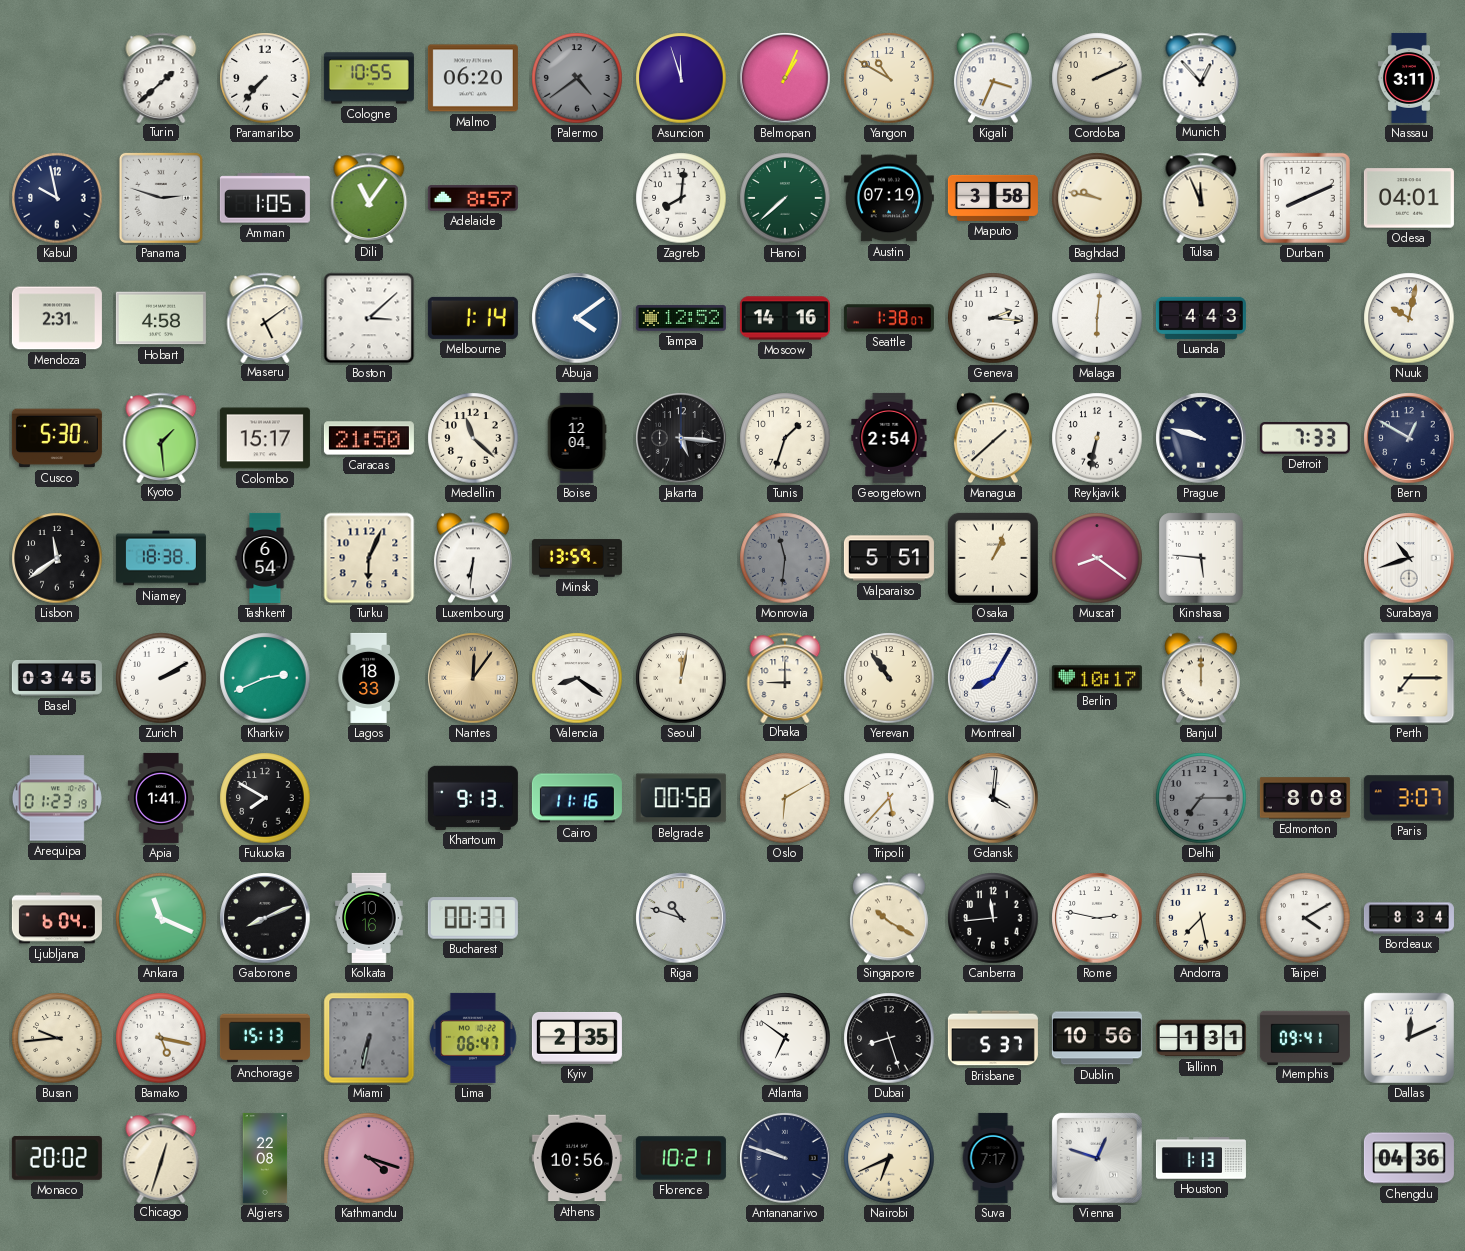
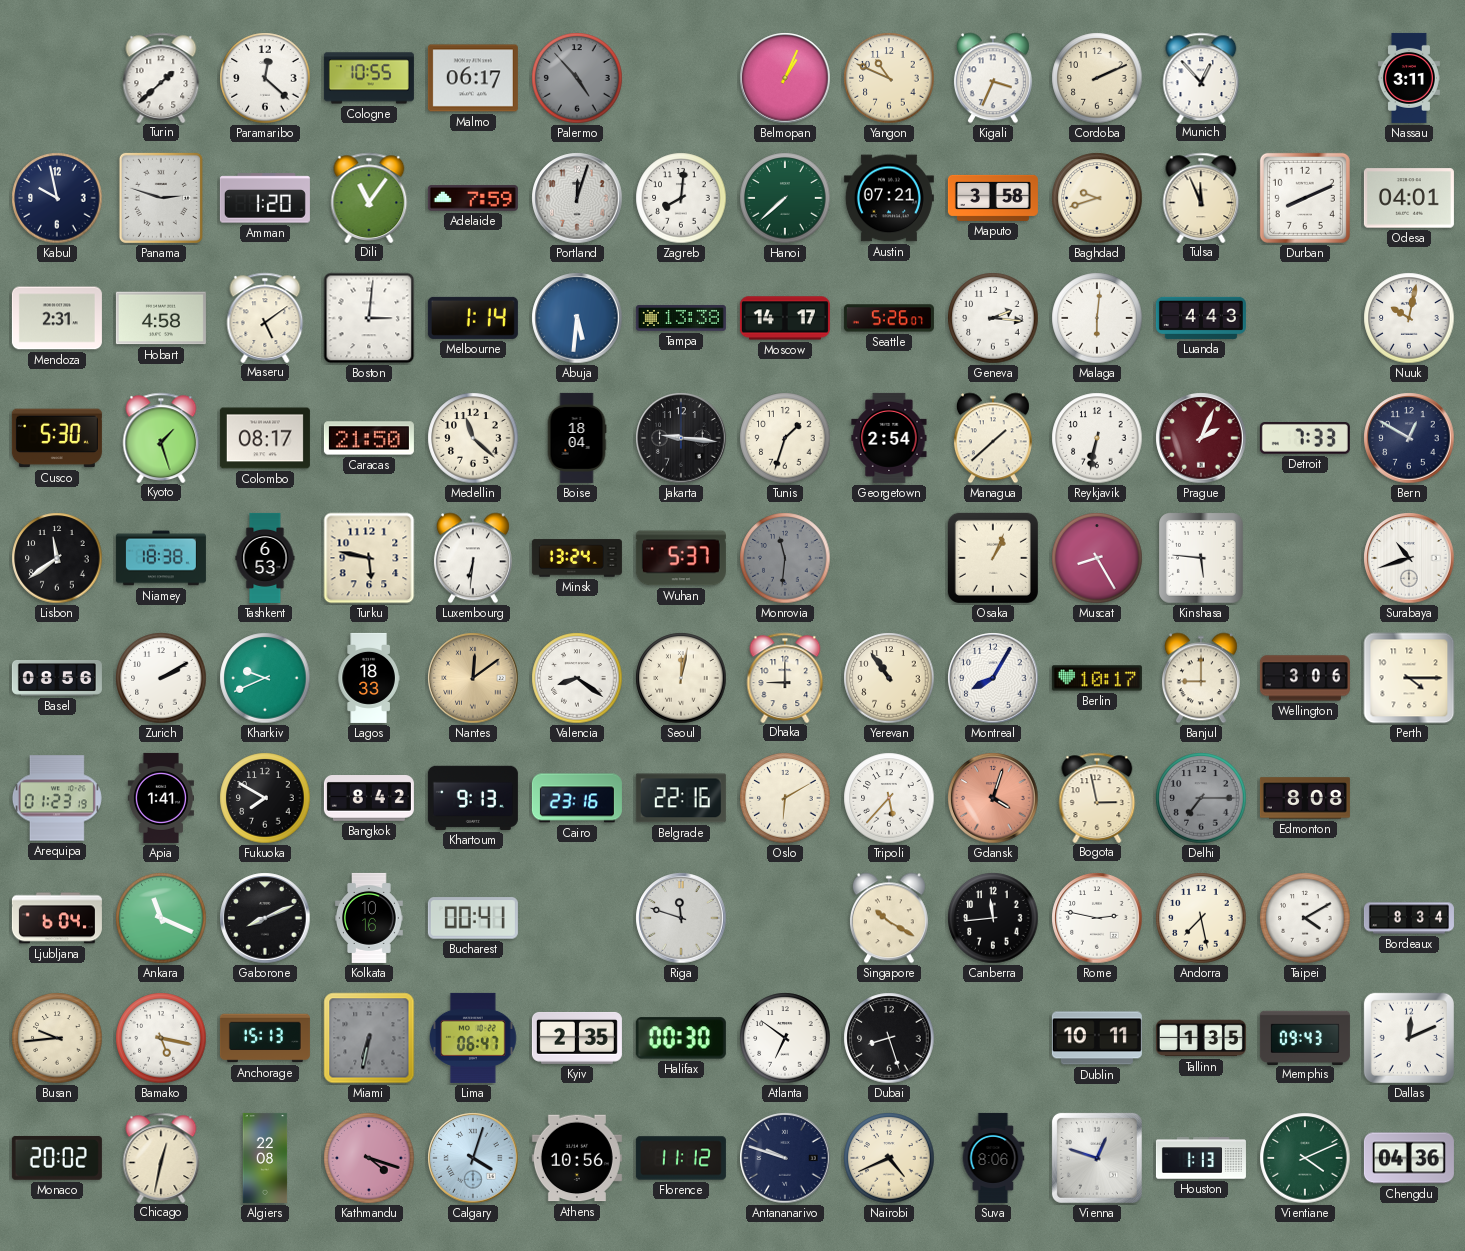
Paramaribo: 7:37 -> 12:22
Malmo: 06:20 -> 06:17
Palermo: 4:39 -> 4:53
Asuncion: 11:57 -> none
Yangon: 10:50 -> 10:49
Amman: 1:05 -> 1:20
Adelaide: 8:57 -> 7:59
Portland: none -> 12:03
Austin: 07:19 -> 07:21
Baghdad: 9:47 -> 9:42
Boston: 3:08 -> 3:01
Abuja: 4:09 -> 5:31
Tampa: 12:52 -> 13:38
Moscow: 14:16 -> 14:17
Seattle: 1:38 -> 5:26
Kyoto: 1:29 -> 1:27
Colombo: 15:17 -> 08:17
Boise: 12:04 -> 18:04
Jakarta: 5:16 -> 9:16
Prague: 9:48 -> 2:04
Prague dial: navy -> burgundy
Tashkent: 6:54 -> 6:53
Turku: 6:04 -> 5:47
Minsk: 13:59 -> 13:24
Wuhan: none -> 5:37
Valparaiso: 5:51 -> none
Muscat: 8:21 -> 8:25
Basel: 03:45 -> 08:56
Kharkiv: 2:41 -> 9:41
Nantes: 12:06 -> 12:09
Banjul: 12:00 -> 9:00
Wellington: none -> 3:06
Perth: 7:15 -> 4:15
Bangkok: none -> 8:42
Cairo: 11:16 -> 23:16
Belgrade: 00:58 -> 22:16
Gdansk: 4:01 -> 4:03
Gdansk dial: white -> salmon
Bogota: none -> 2:58
Paris: 3:07 -> none
Bucharest: 00:37 -> 00:41
Riga: 10:48 -> 11:48
Halifax: none -> 00:30
Brisbane: 5:37 -> none
Dublin: 10:56 -> 10:11
Tallinn: 1:31 -> 1:35
Memphis: 09:41 -> 09:43
Chicago: 12:33 -> 12:32
Calgary: none -> 4:03
Florence: 10:21 -> 11:12
Nairobi: 6:41 -> 4:41
Suva: 7:17 -> 8:06
Vientiane: none -> 4:11
